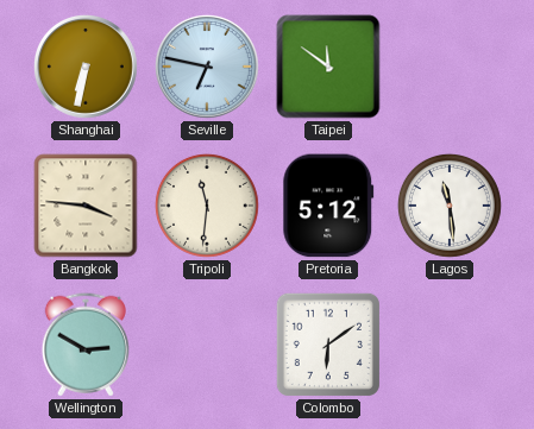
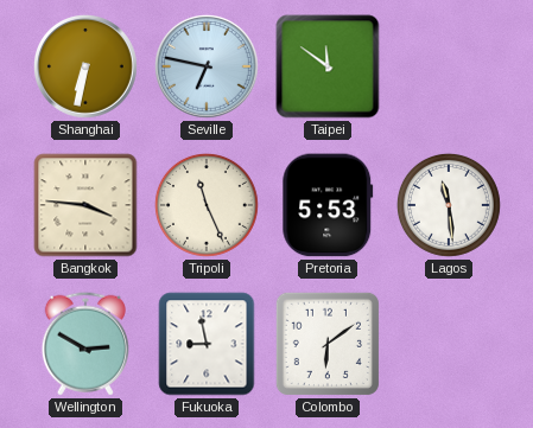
Tripoli: 11:31 -> 11:26
Pretoria: 5:12 -> 5:53
Fukuoka: none -> 8:58
